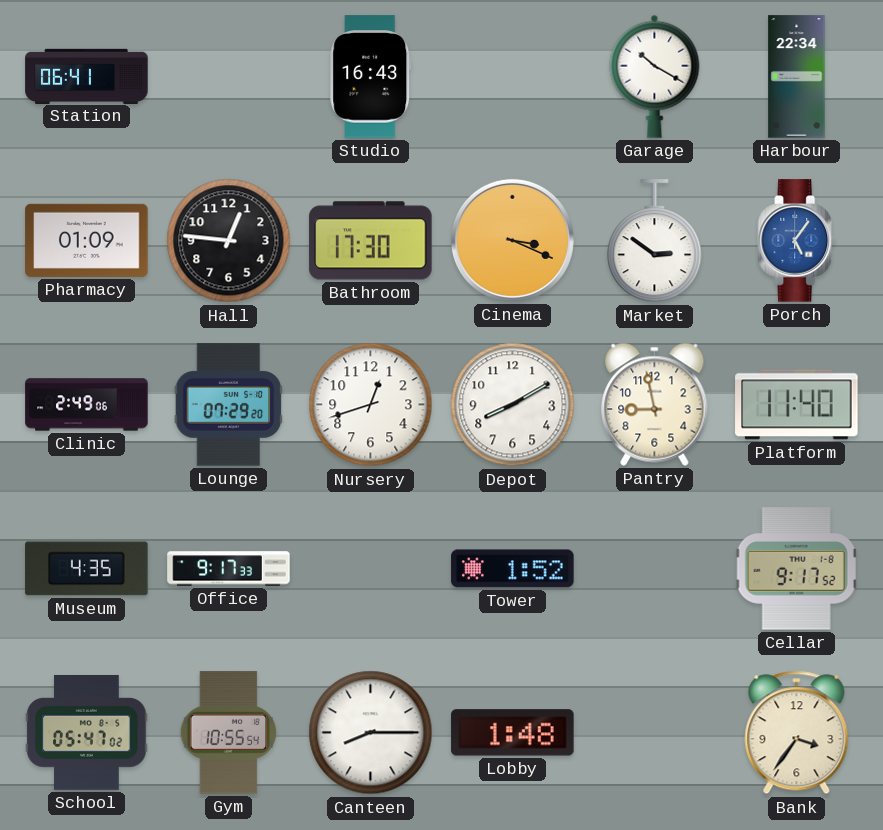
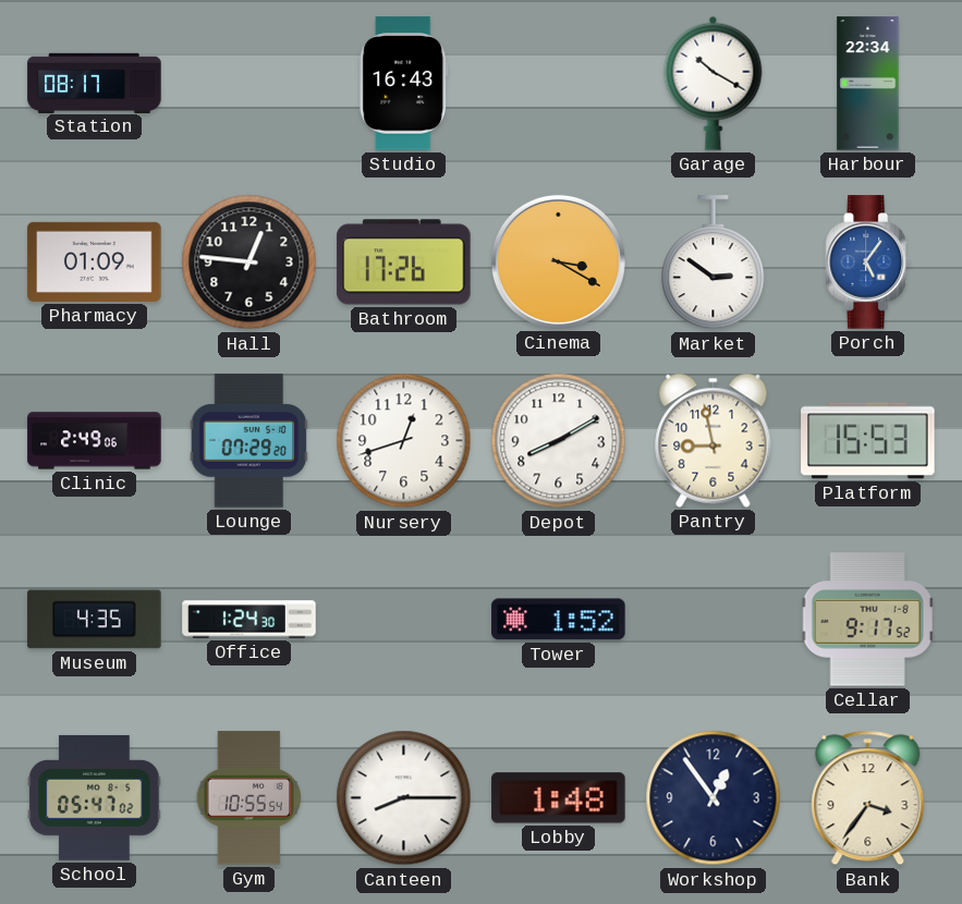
Station: 06:41 -> 08:17
Bathroom: 17:30 -> 17:26
Cinema: 3:19 -> 3:20
Platform: 11:40 -> 15:53
Office: 9:17 -> 1:24
Workshop: none -> 12:54
